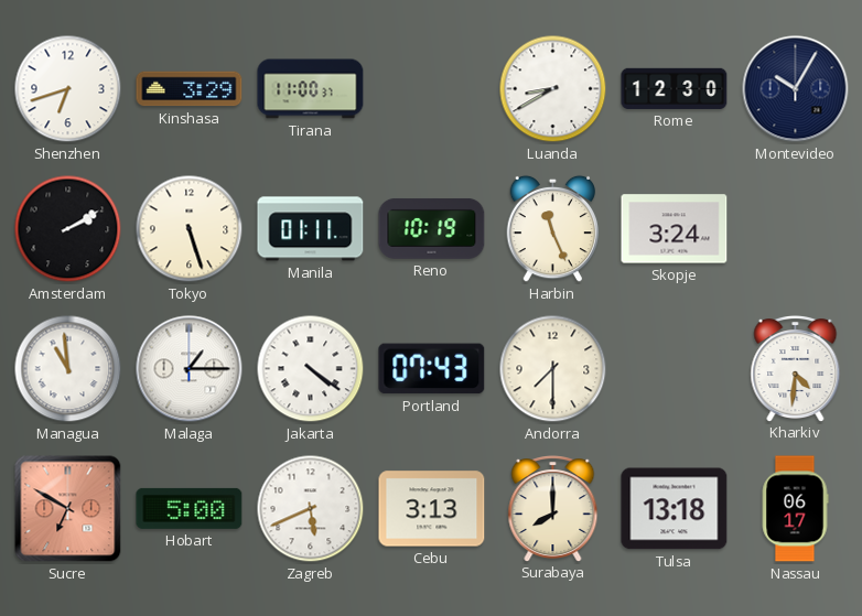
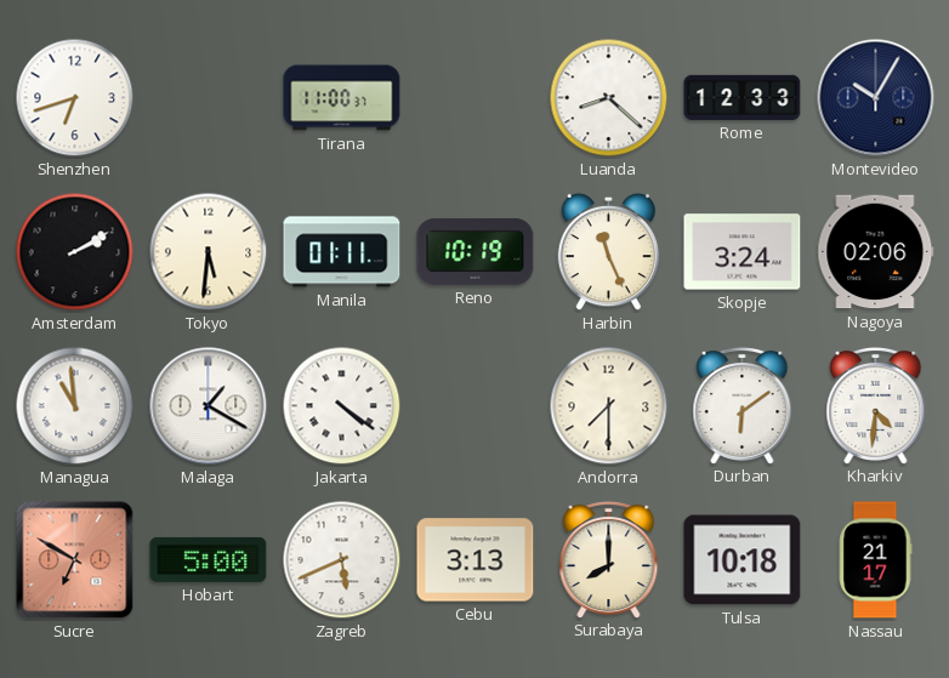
Kinshasa: 3:29 -> none
Luanda: 8:40 -> 8:22
Rome: 12:30 -> 12:33
Tokyo: 5:27 -> 5:31
Nagoya: none -> 02:06
Malaga: 1:15 -> 1:20
Portland: 07:43 -> none
Durban: none -> 6:09
Tulsa: 13:18 -> 10:18
Nassau: 06:17 -> 21:17
